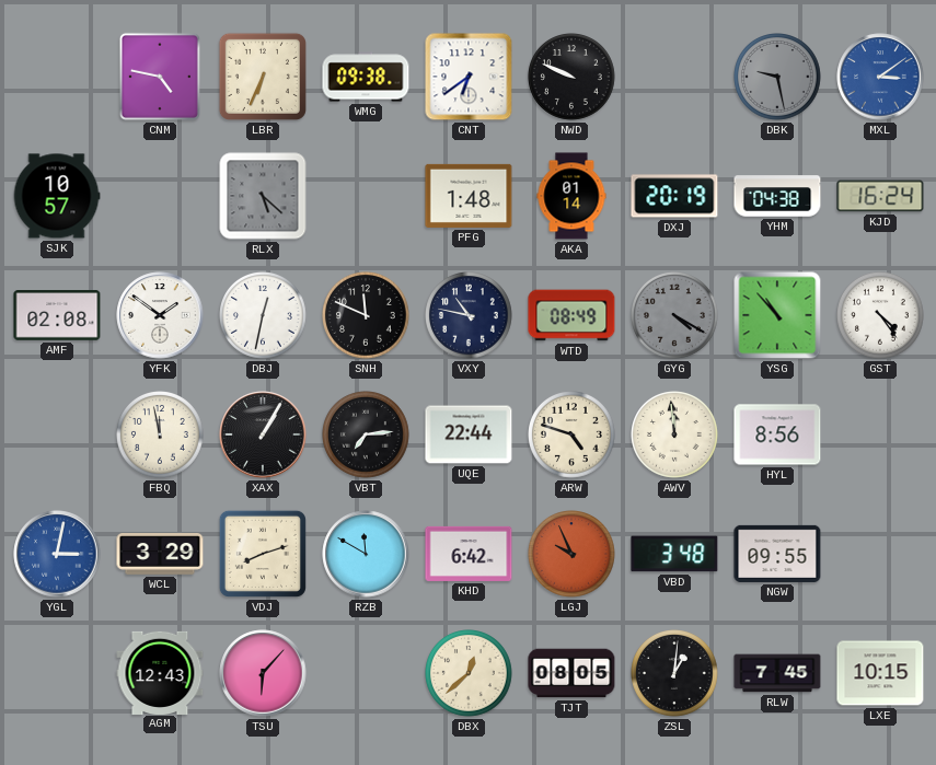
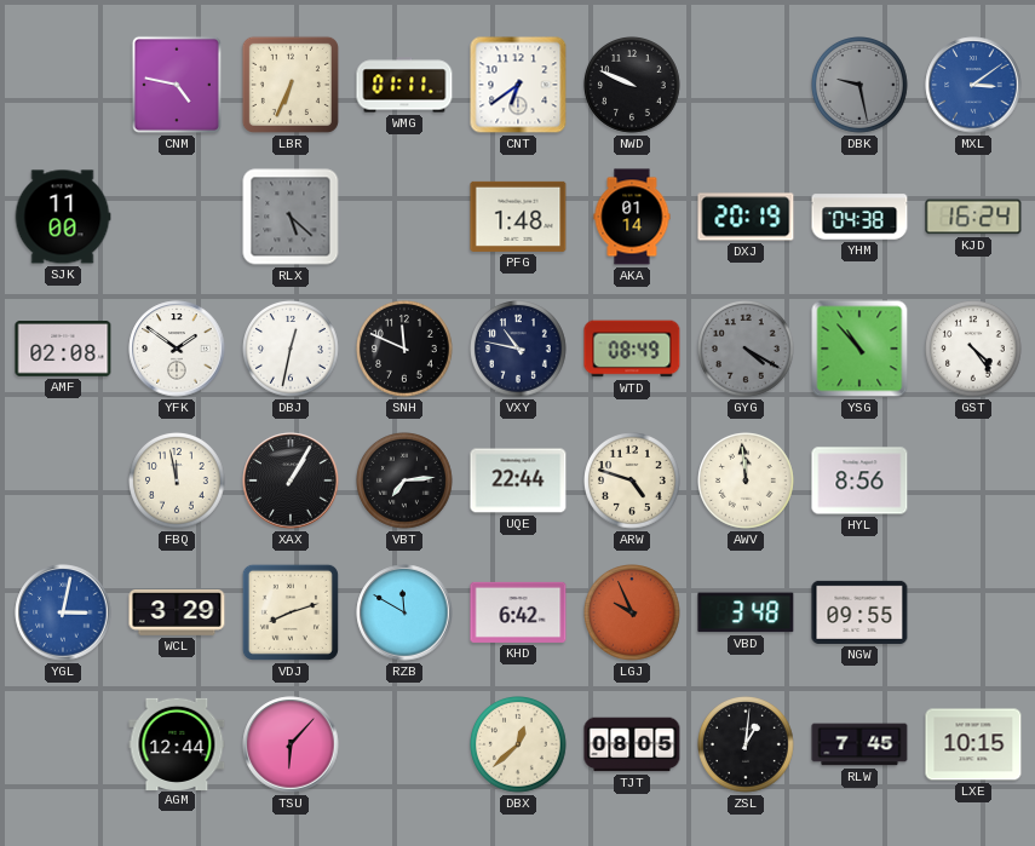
WMG: 09:38 -> 01:11
SJK: 10:57 -> 11:00
AGM: 12:43 -> 12:44
